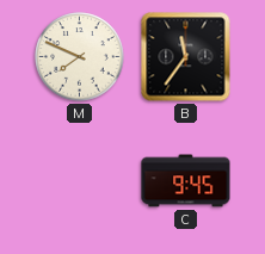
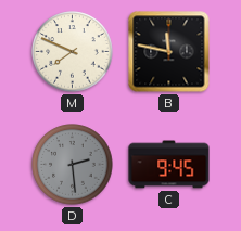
B: 11:36 -> 11:47
D: none -> 2:29
